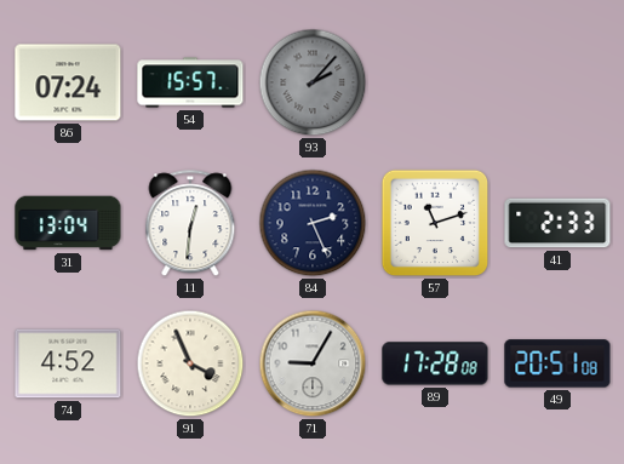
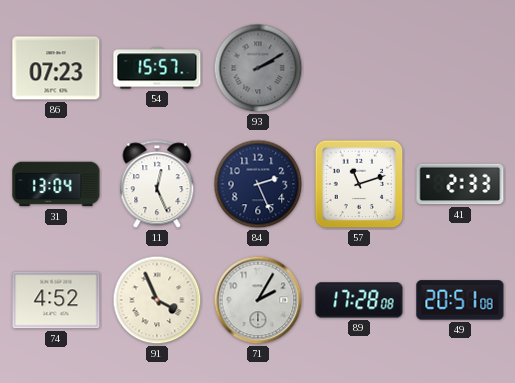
86: 07:24 -> 07:23
93: 2:07 -> 2:10
11: 12:31 -> 12:26
71: 9:05 -> 2:05
